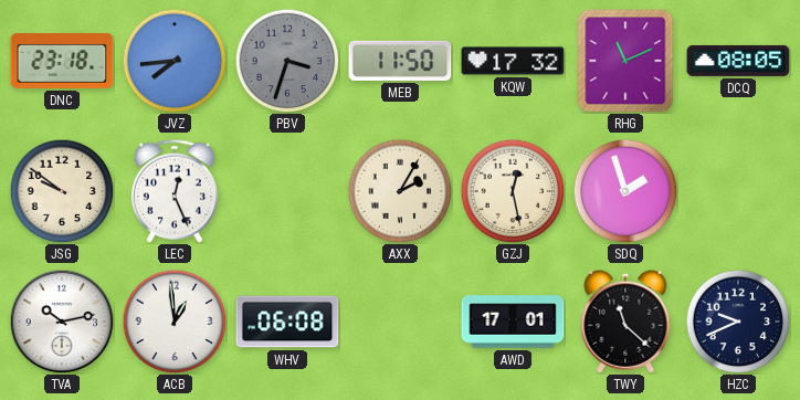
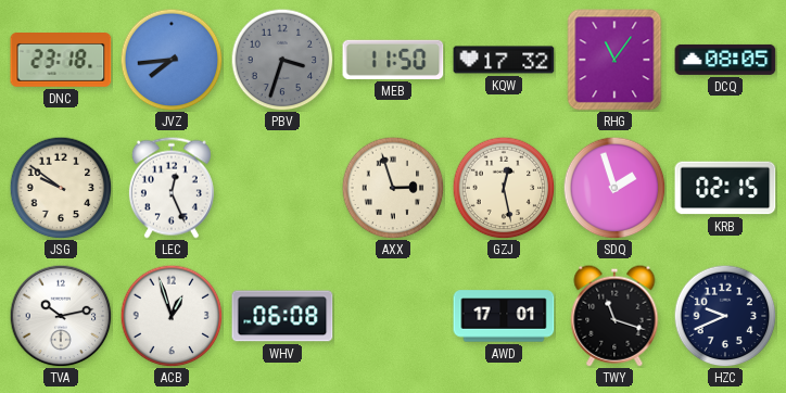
RHG: 11:11 -> 11:06
AXX: 2:05 -> 2:57
KRB: none -> 02:15
ACB: 12:59 -> 12:57
TWY: 11:22 -> 11:18
